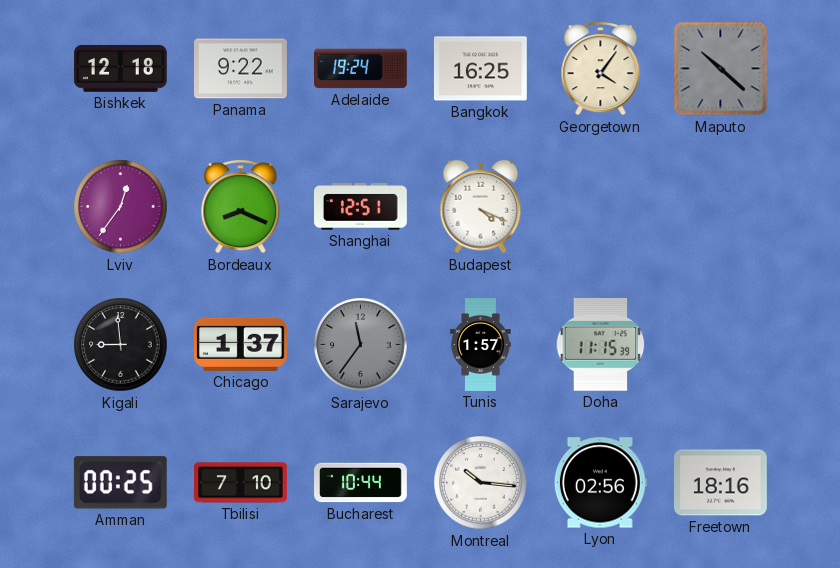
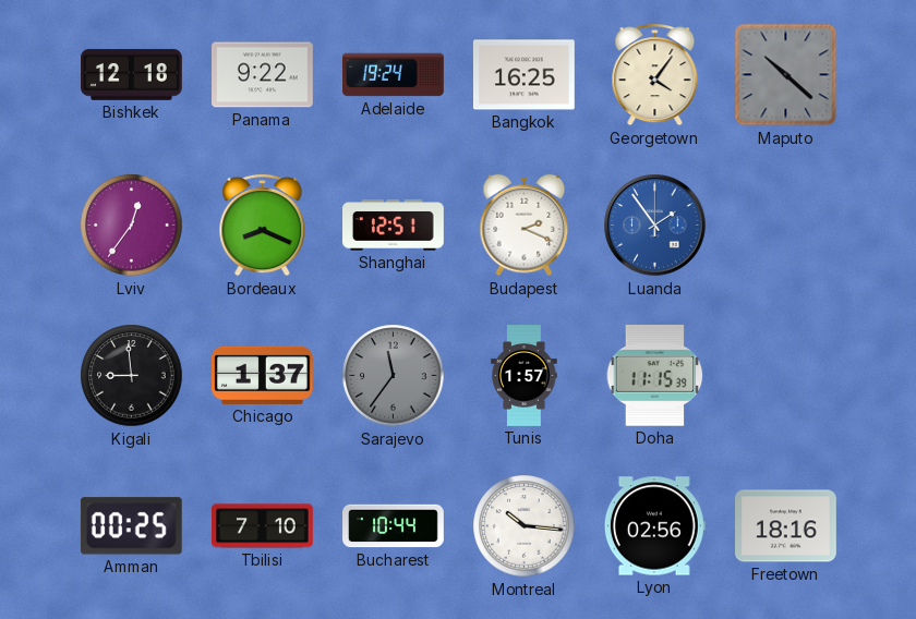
Budapest: 4:19 -> 2:19
Luanda: none -> 1:54
